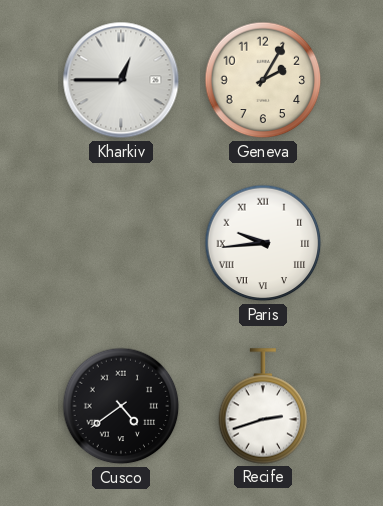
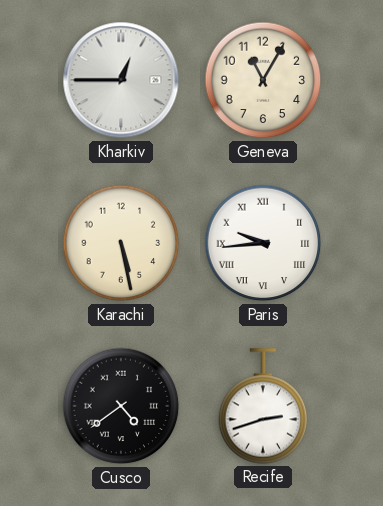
Geneva: 2:05 -> 11:05
Karachi: none -> 5:28
